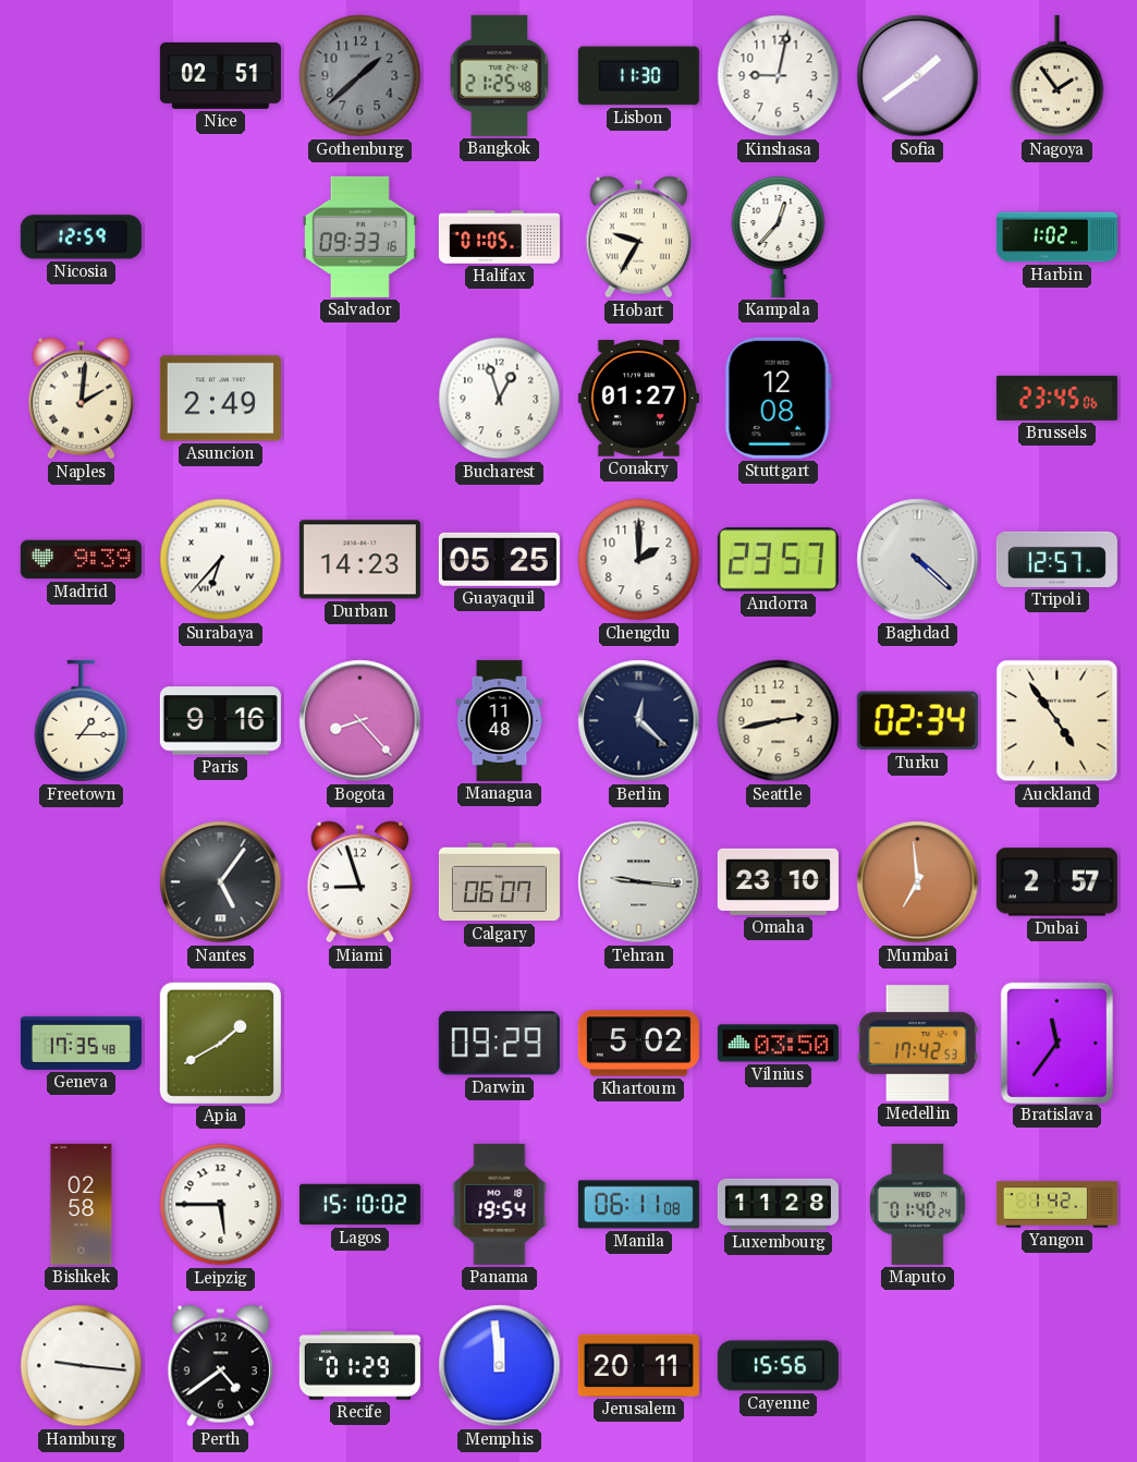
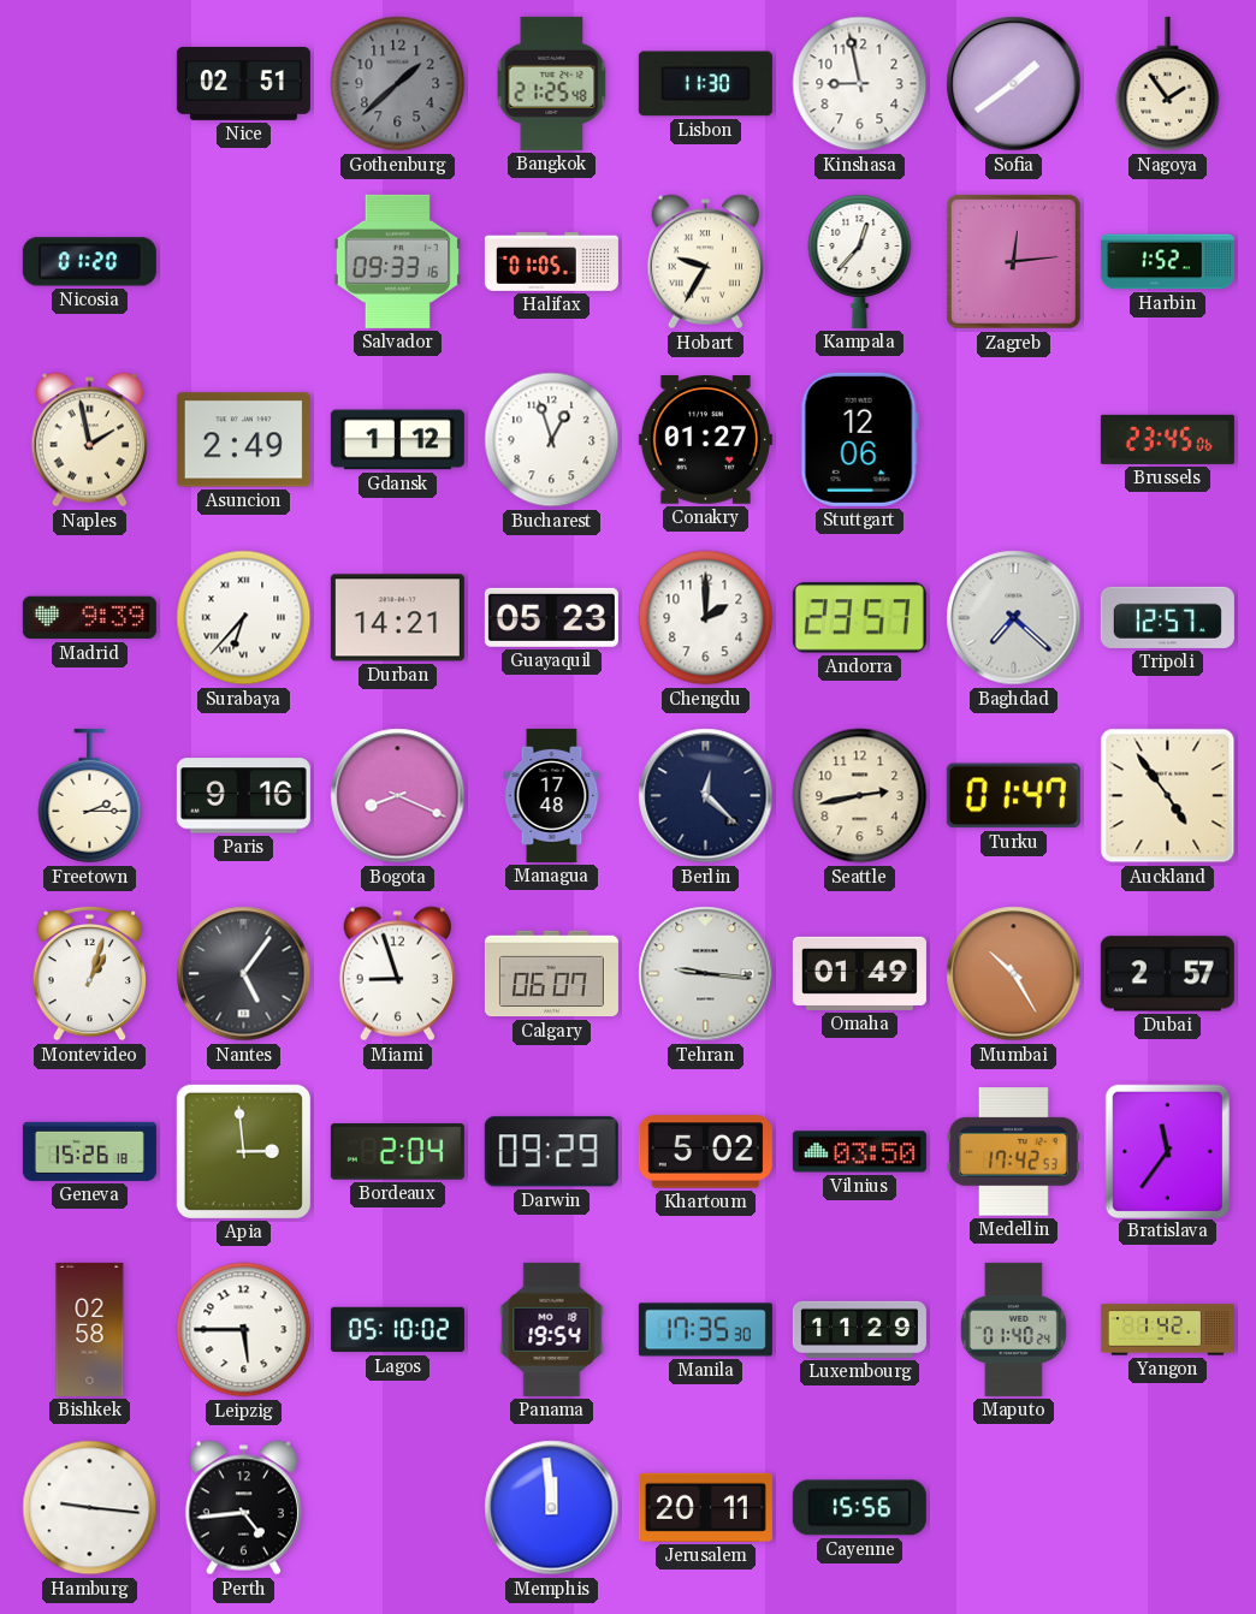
Kinshasa: 9:02 -> 8:58
Nicosia: 12:59 -> 01:20
Zagreb: none -> 12:14
Harbin: 1:02 -> 1:52
Naples: 2:01 -> 1:58
Gdansk: none -> 1:12
Stuttgart: 12:08 -> 12:06
Durban: 14:23 -> 14:21
Guayaquil: 05:25 -> 05:23
Baghdad: 4:22 -> 7:22
Freetown: 1:15 -> 2:15
Bogota: 8:23 -> 8:19
Managua: 11:48 -> 17:48
Turku: 02:34 -> 01:47
Montevideo: none -> 1:03
Omaha: 23:10 -> 01:49
Mumbai: 6:59 -> 10:25
Geneva: 17:35 -> 15:26
Apia: 1:40 -> 2:59
Bordeaux: none -> 2:04
Lagos: 15:10 -> 05:10
Manila: 06:11 -> 17:35
Luxembourg: 11:28 -> 11:29
Perth: 4:39 -> 4:44
Recife: 01:29 -> none
